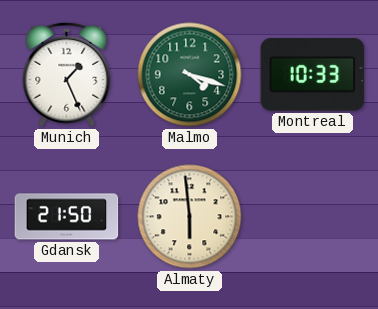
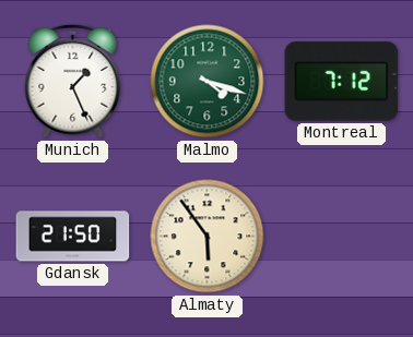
Montreal: 10:33 -> 7:12
Almaty: 5:59 -> 5:54
